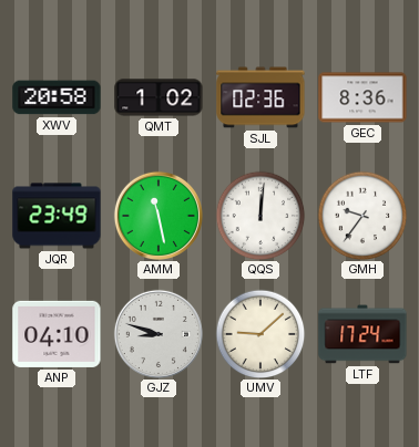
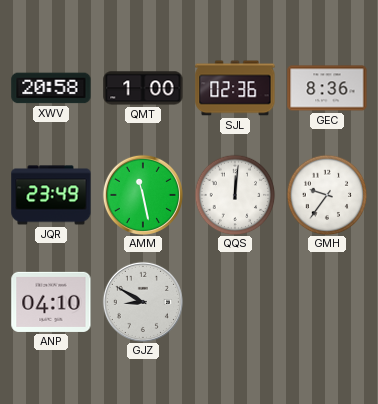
QMT: 1:02 -> 1:00
GJZ: 8:48 -> 8:50
UMV: 9:08 -> none
LTF: 17:24 -> none
